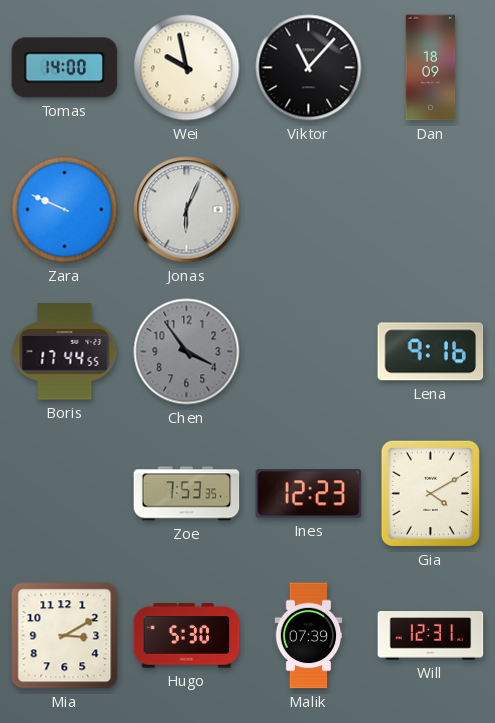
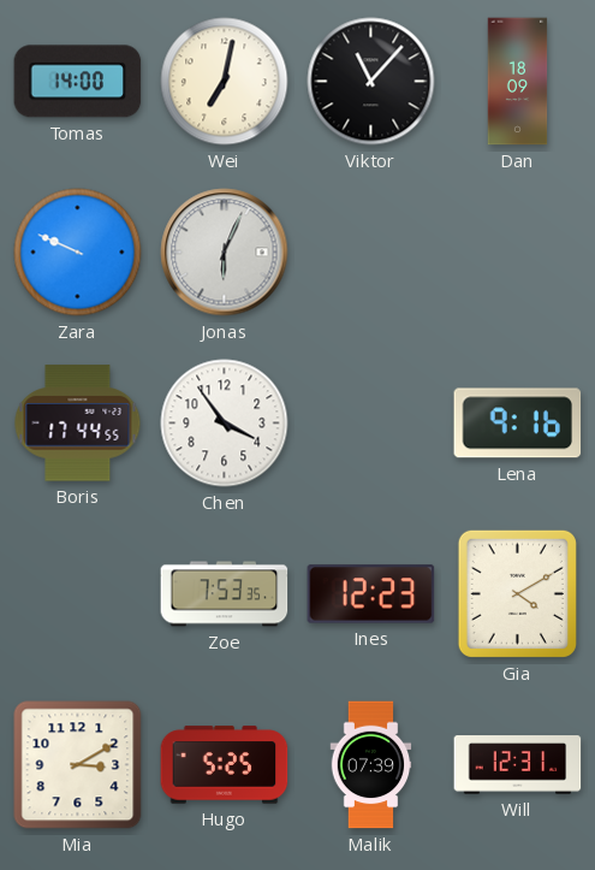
Wei: 9:58 -> 7:02
Chen dial: grey -> white
Hugo: 5:30 -> 5:25
